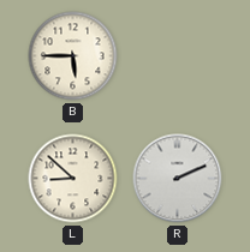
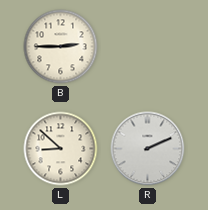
B: 5:45 -> 2:45
